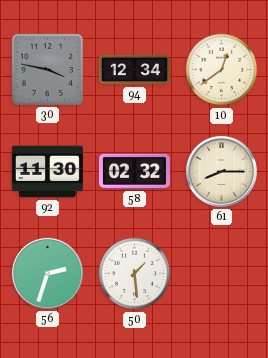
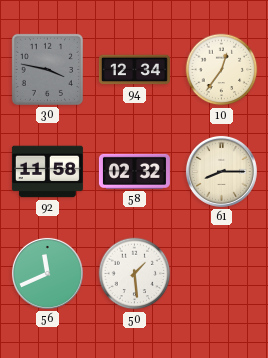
10: 12:39 -> 12:36
92: 11:30 -> 11:58
56: 2:33 -> 11:41
